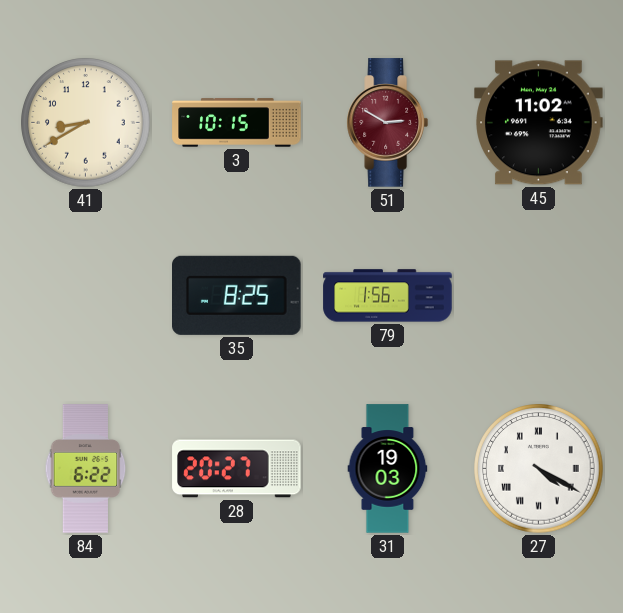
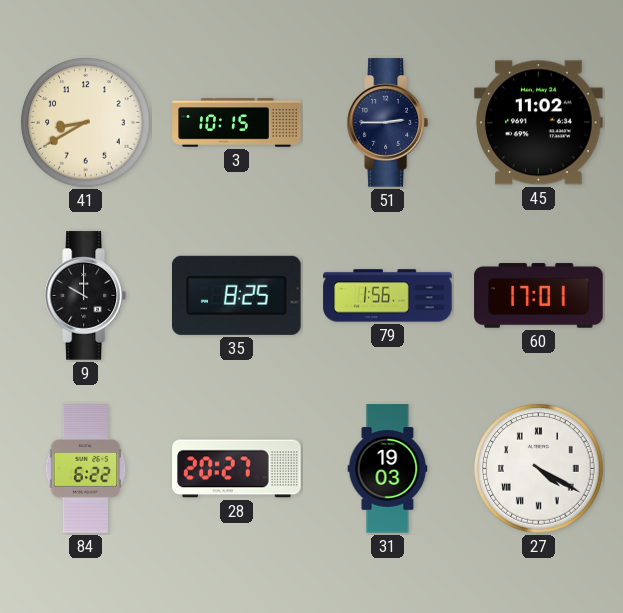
51: 2:50 -> 2:45
51 dial: burgundy -> navy
9: none -> 10:00
60: none -> 17:01
